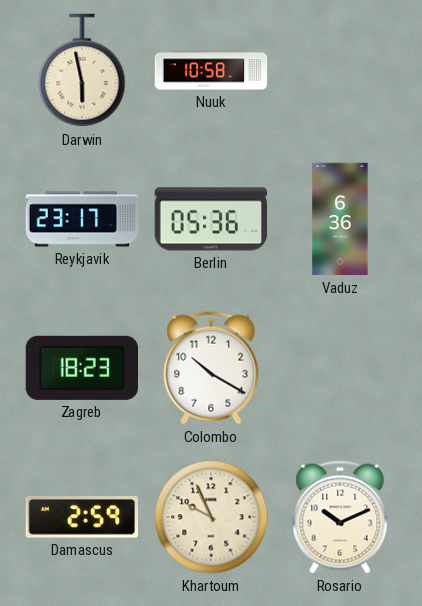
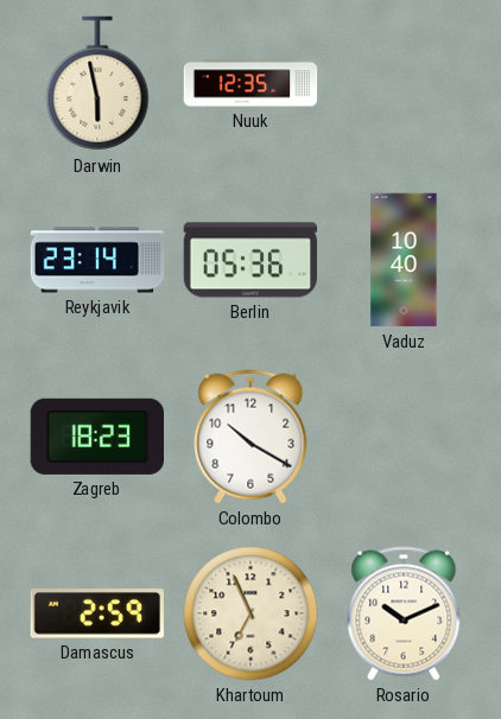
Nuuk: 10:58 -> 12:35
Reykjavik: 23:17 -> 23:14
Vaduz: 6:36 -> 10:40
Khartoum: 9:56 -> 6:56
